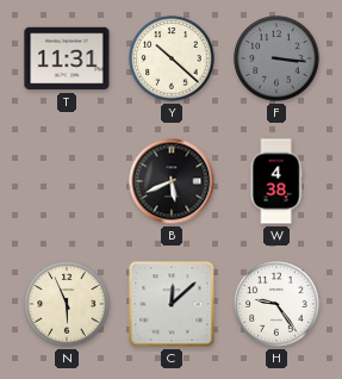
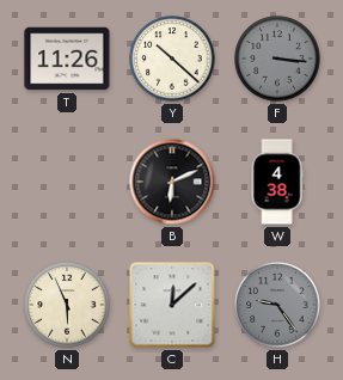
T: 11:31 -> 11:26
B: 5:41 -> 6:11
H dial: white -> grey
